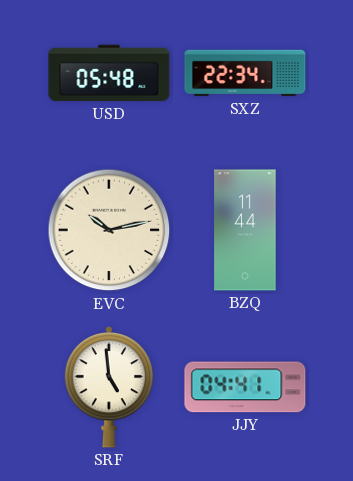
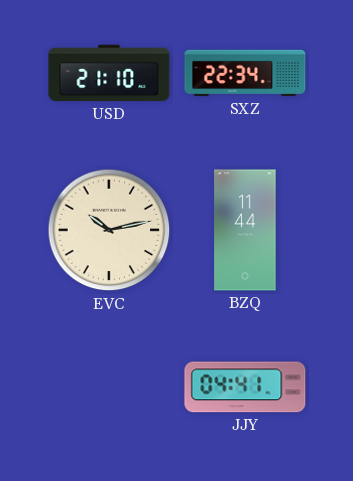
USD: 05:48 -> 21:10
SRF: 4:59 -> none
